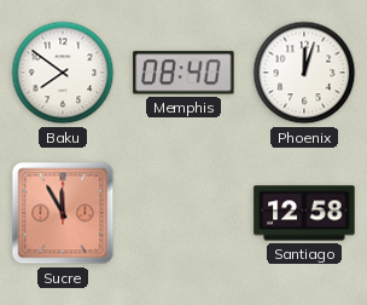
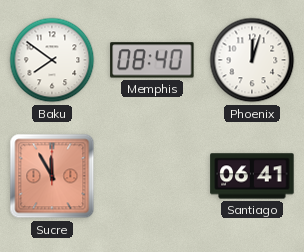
Santiago: 12:58 -> 06:41
